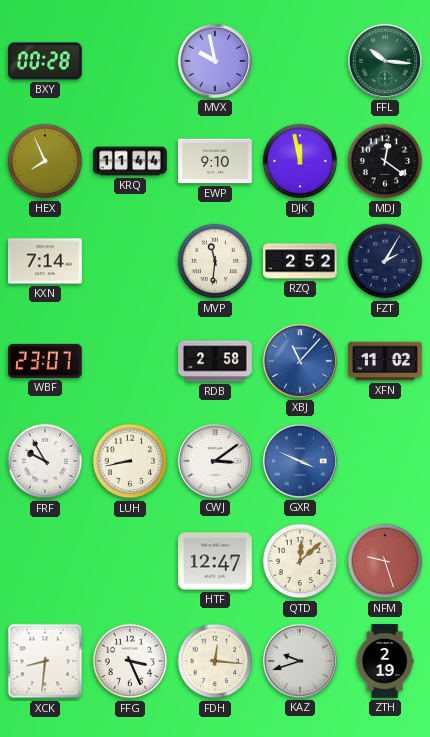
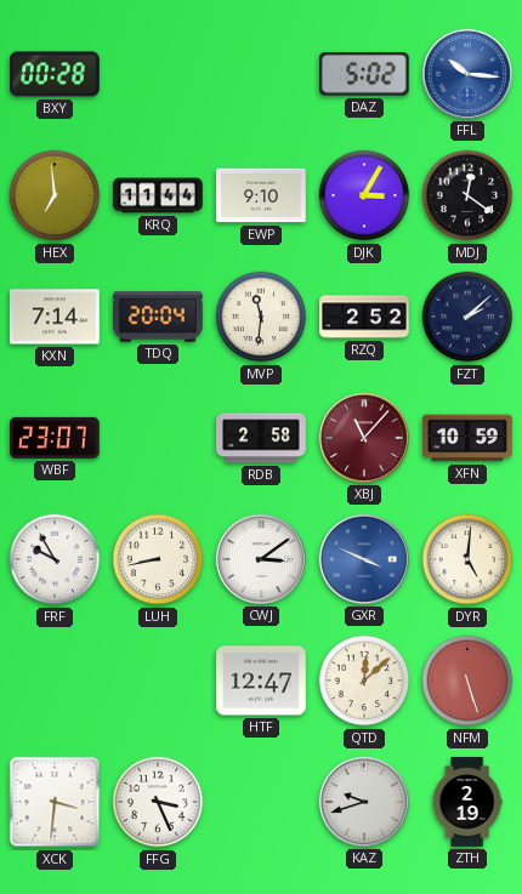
MVX: 9:58 -> none
DAZ: none -> 5:02
FFL dial: green -> blue
HEX: 7:56 -> 6:59
DJK: 11:58 -> 3:05
TDQ: none -> 20:04
FZT: 2:05 -> 2:08
XBJ dial: blue -> burgundy
XFN: 11:02 -> 10:59
DYR: none -> 5:01
NFM: 9:27 -> 5:27
XCK: 8:31 -> 3:31
FDH: 12:16 -> none
